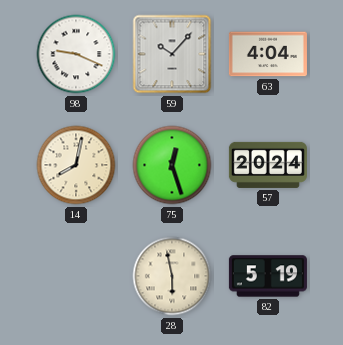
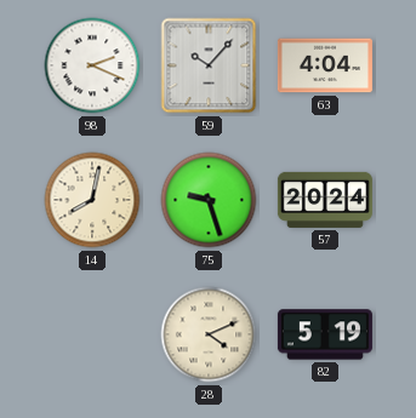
98: 9:19 -> 2:19
75: 12:27 -> 9:27
28: 5:58 -> 4:11
